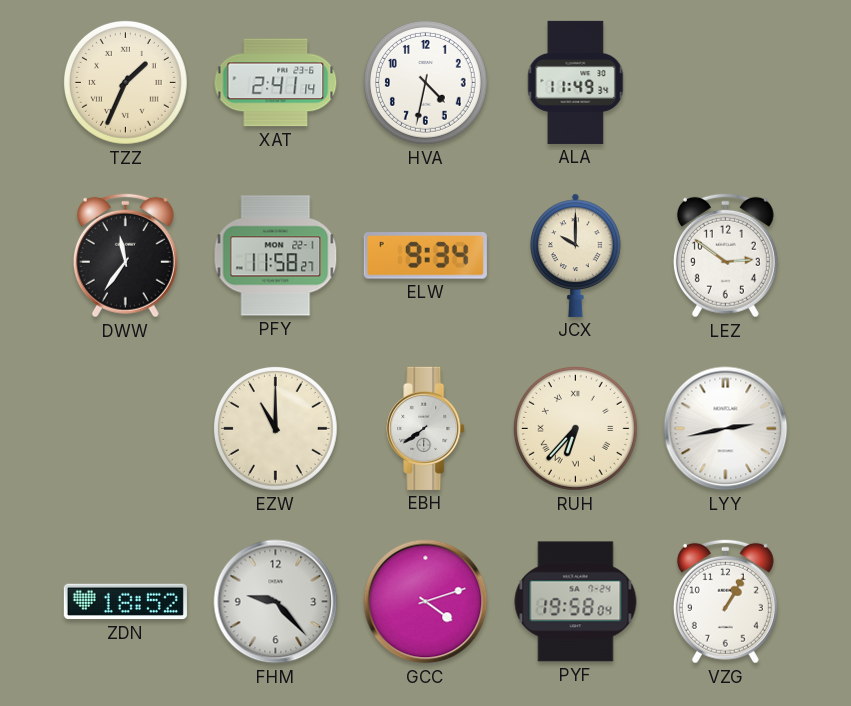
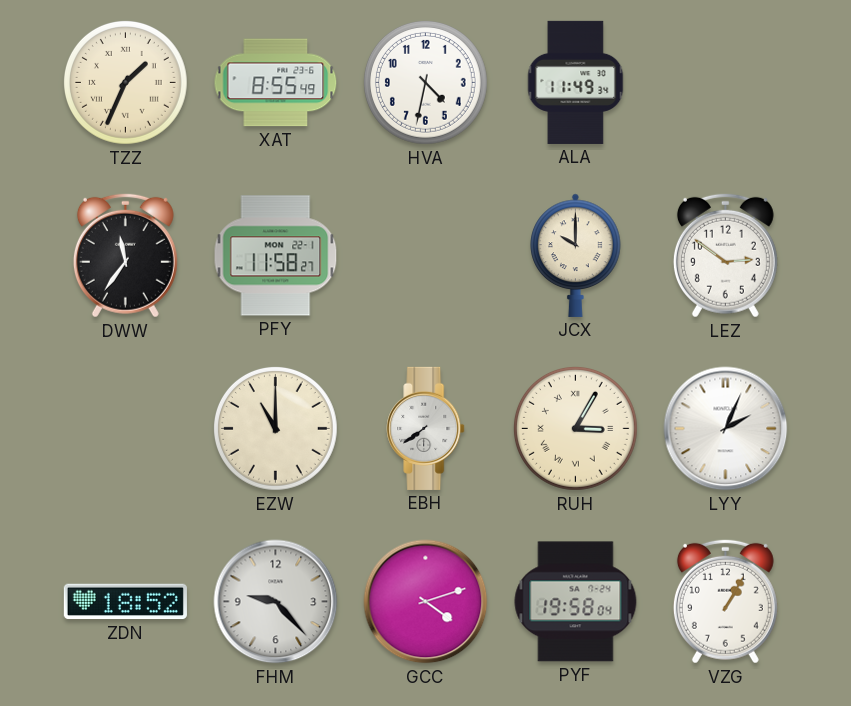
XAT: 2:41 -> 8:55
ELW: 9:34 -> none
RUH: 6:37 -> 3:05
LYY: 2:43 -> 2:04
